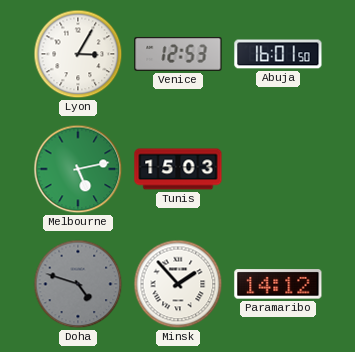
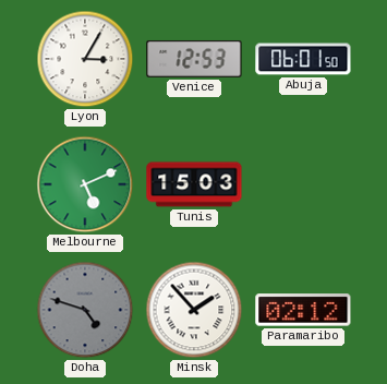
Abuja: 16:01 -> 06:01
Melbourne: 5:13 -> 5:11
Paramaribo: 14:12 -> 02:12
